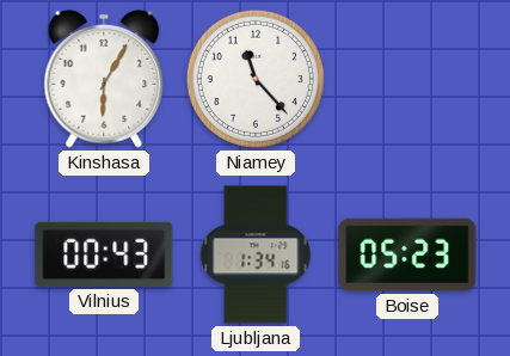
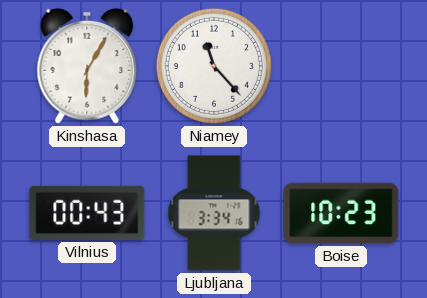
Ljubljana: 1:34 -> 3:34
Boise: 05:23 -> 10:23
